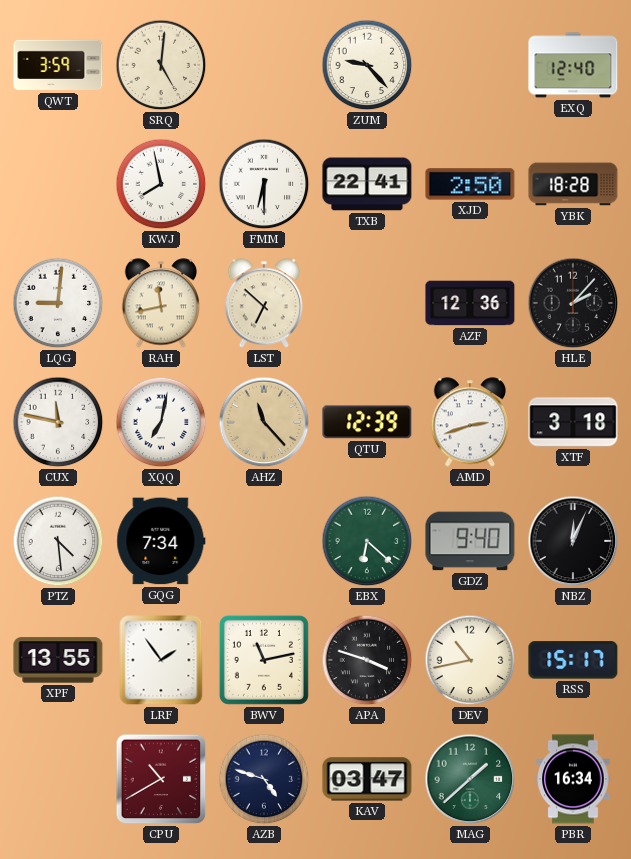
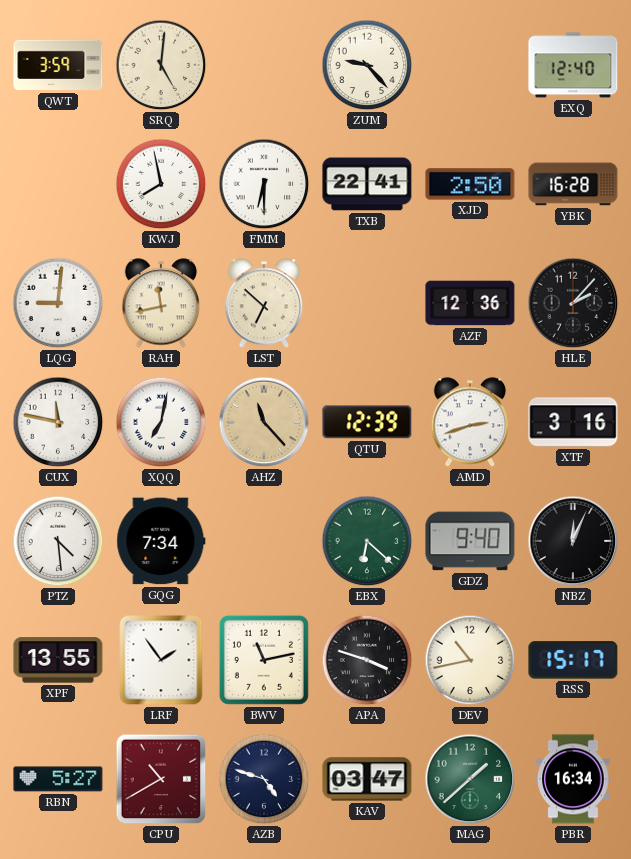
YBK: 18:28 -> 16:28
XTF: 3:18 -> 3:16
RBN: none -> 5:27
